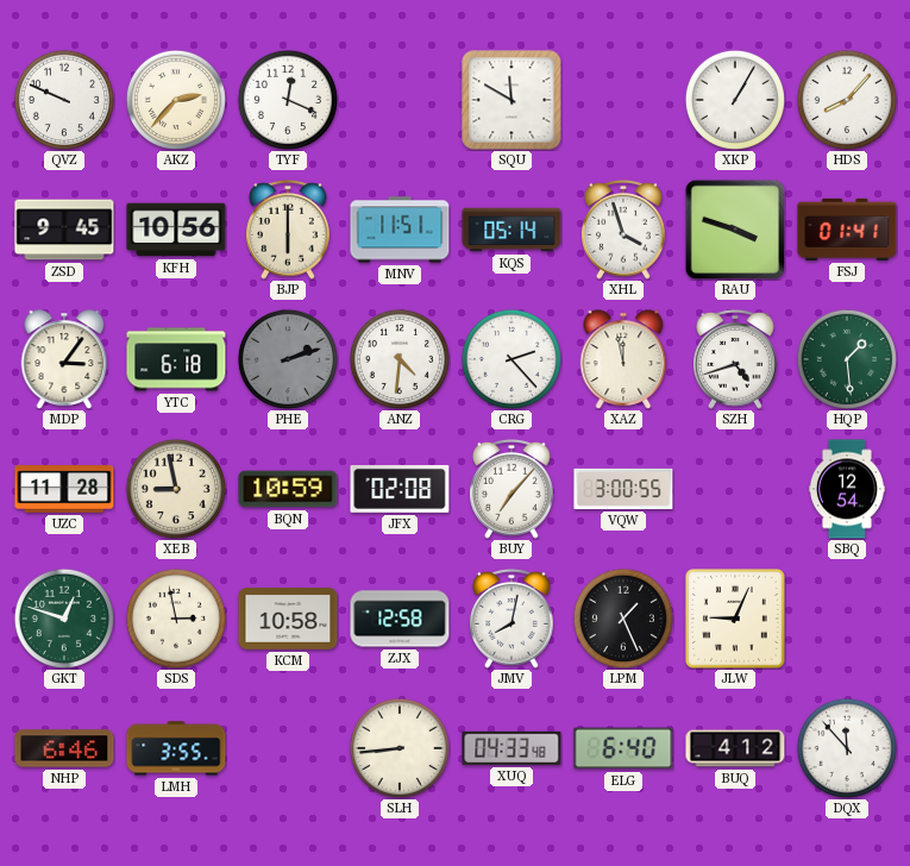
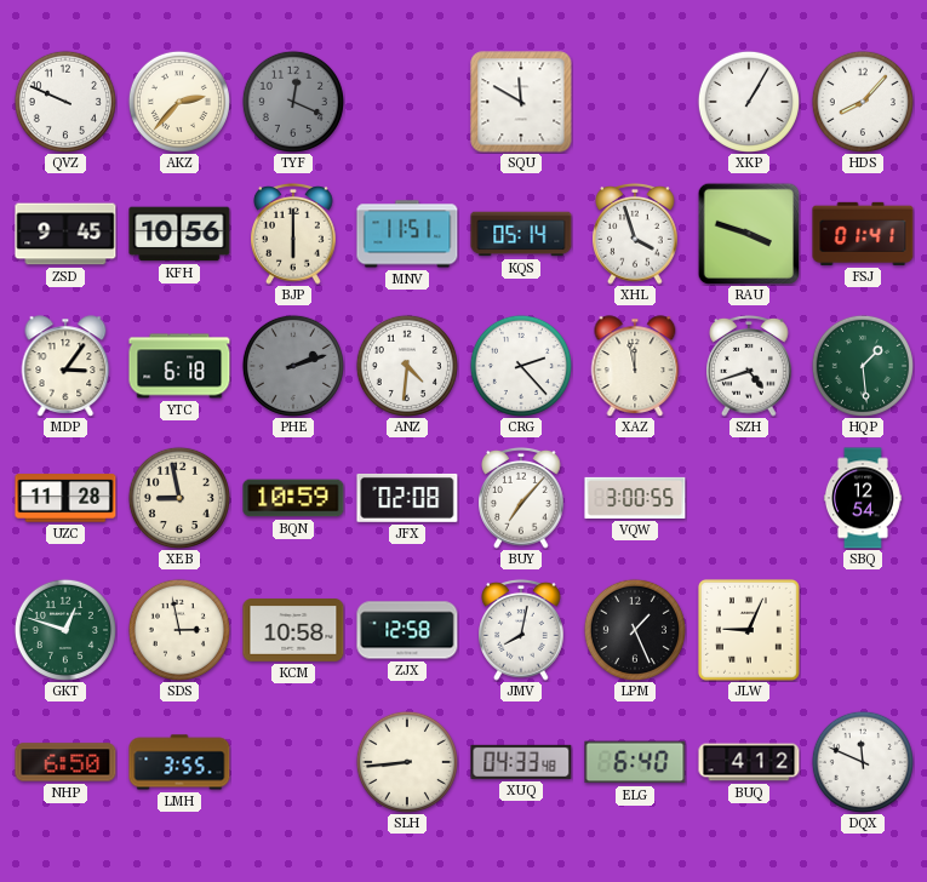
TYF dial: white -> grey
NHP: 6:46 -> 6:50
DQX: 11:53 -> 11:49
